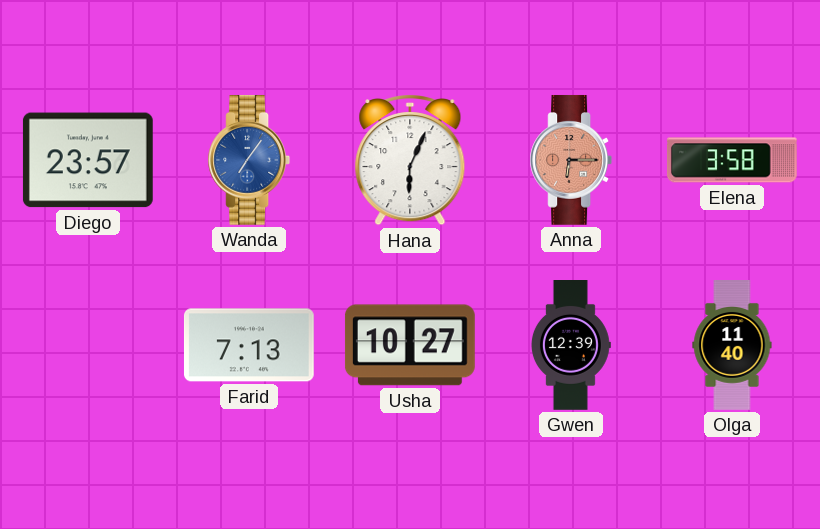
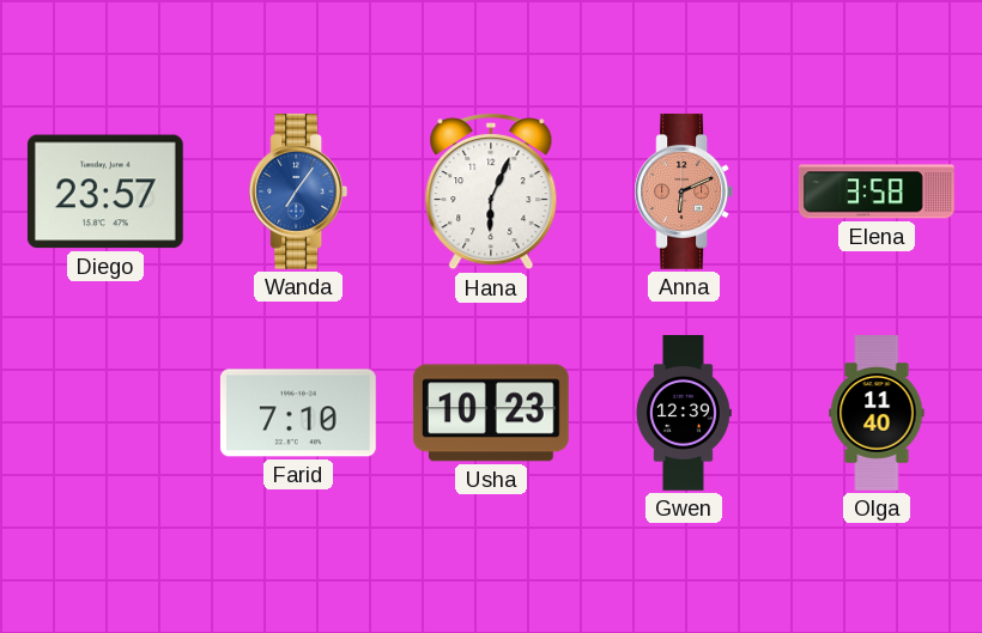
Anna: 6:15 -> 6:11
Farid: 7:13 -> 7:10
Usha: 10:27 -> 10:23
